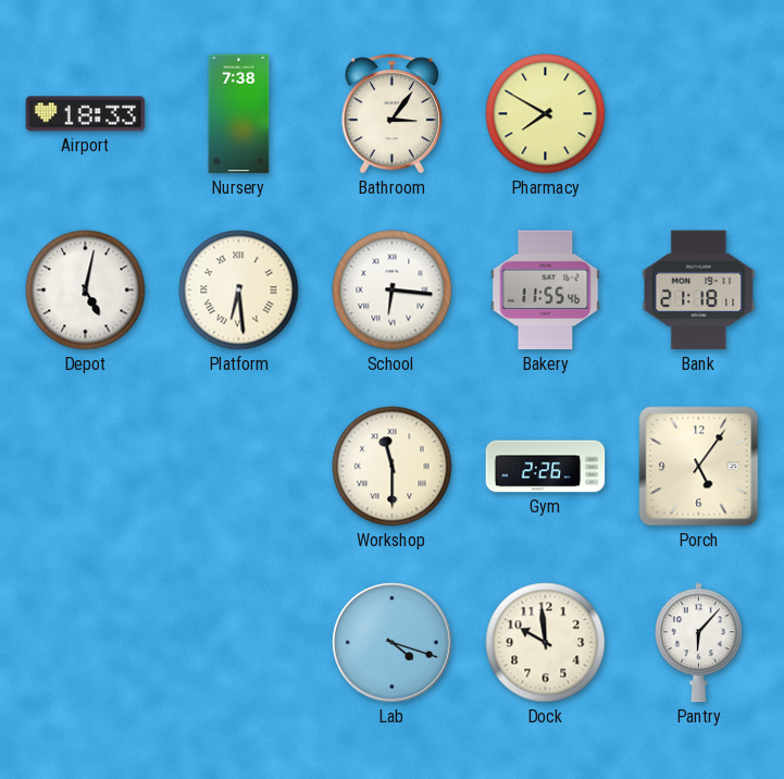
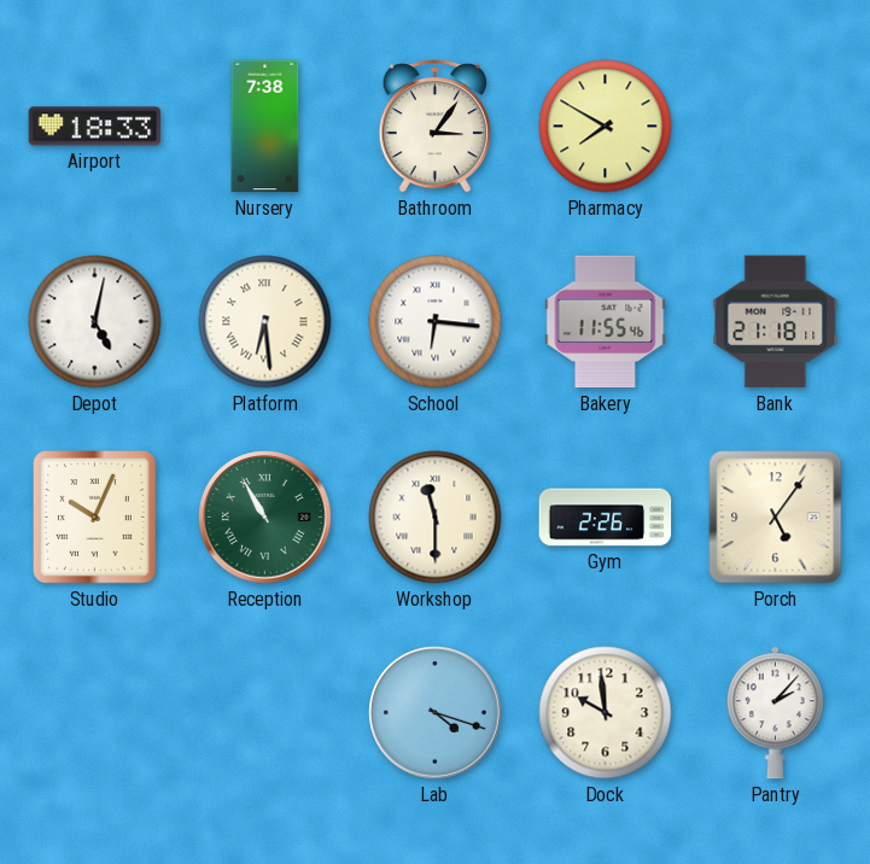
Studio: none -> 10:04
Reception: none -> 10:55
Pantry: 6:07 -> 2:07
